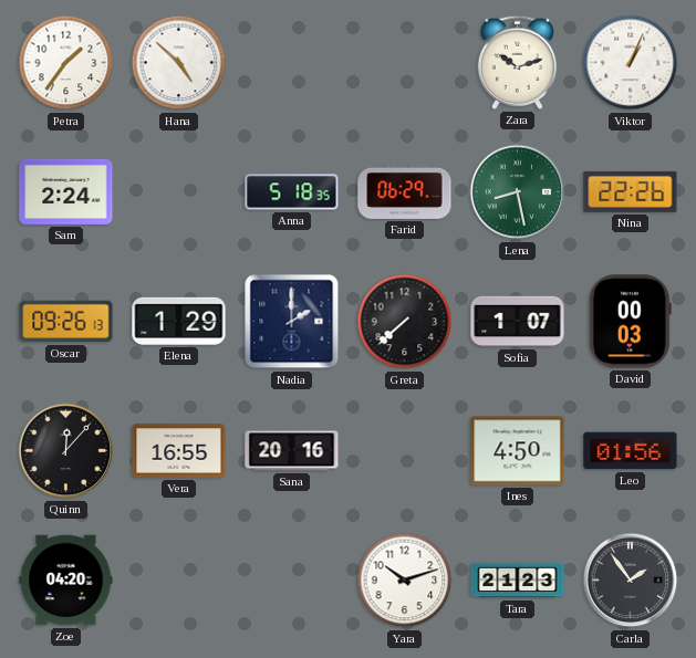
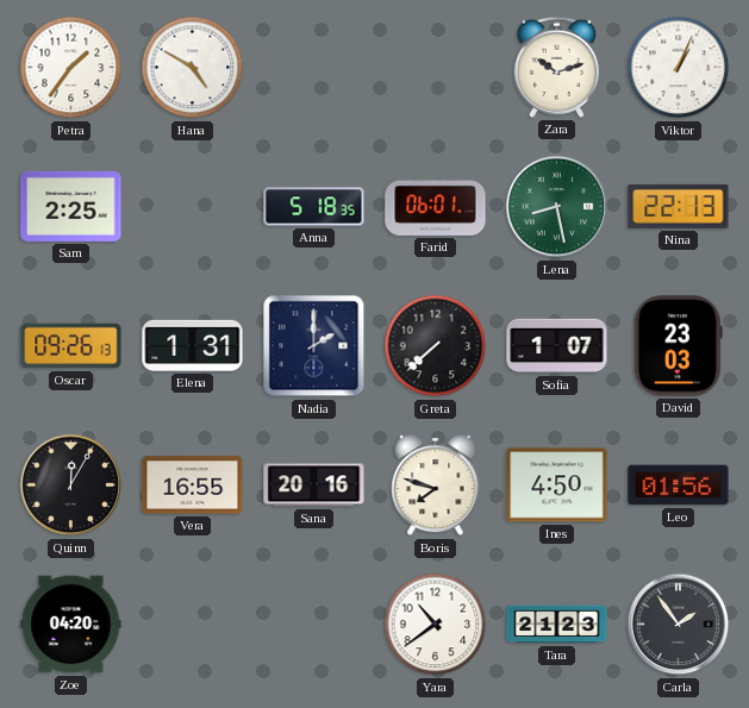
Hana: 4:52 -> 4:50
Sam: 2:24 -> 2:25
Farid: 06:29 -> 06:01
Nina: 22:26 -> 22:13
Elena: 1:29 -> 1:31
David: 00:03 -> 23:03
Quinn: 12:07 -> 12:05
Boris: none -> 7:48
Yara: 10:12 -> 10:39
